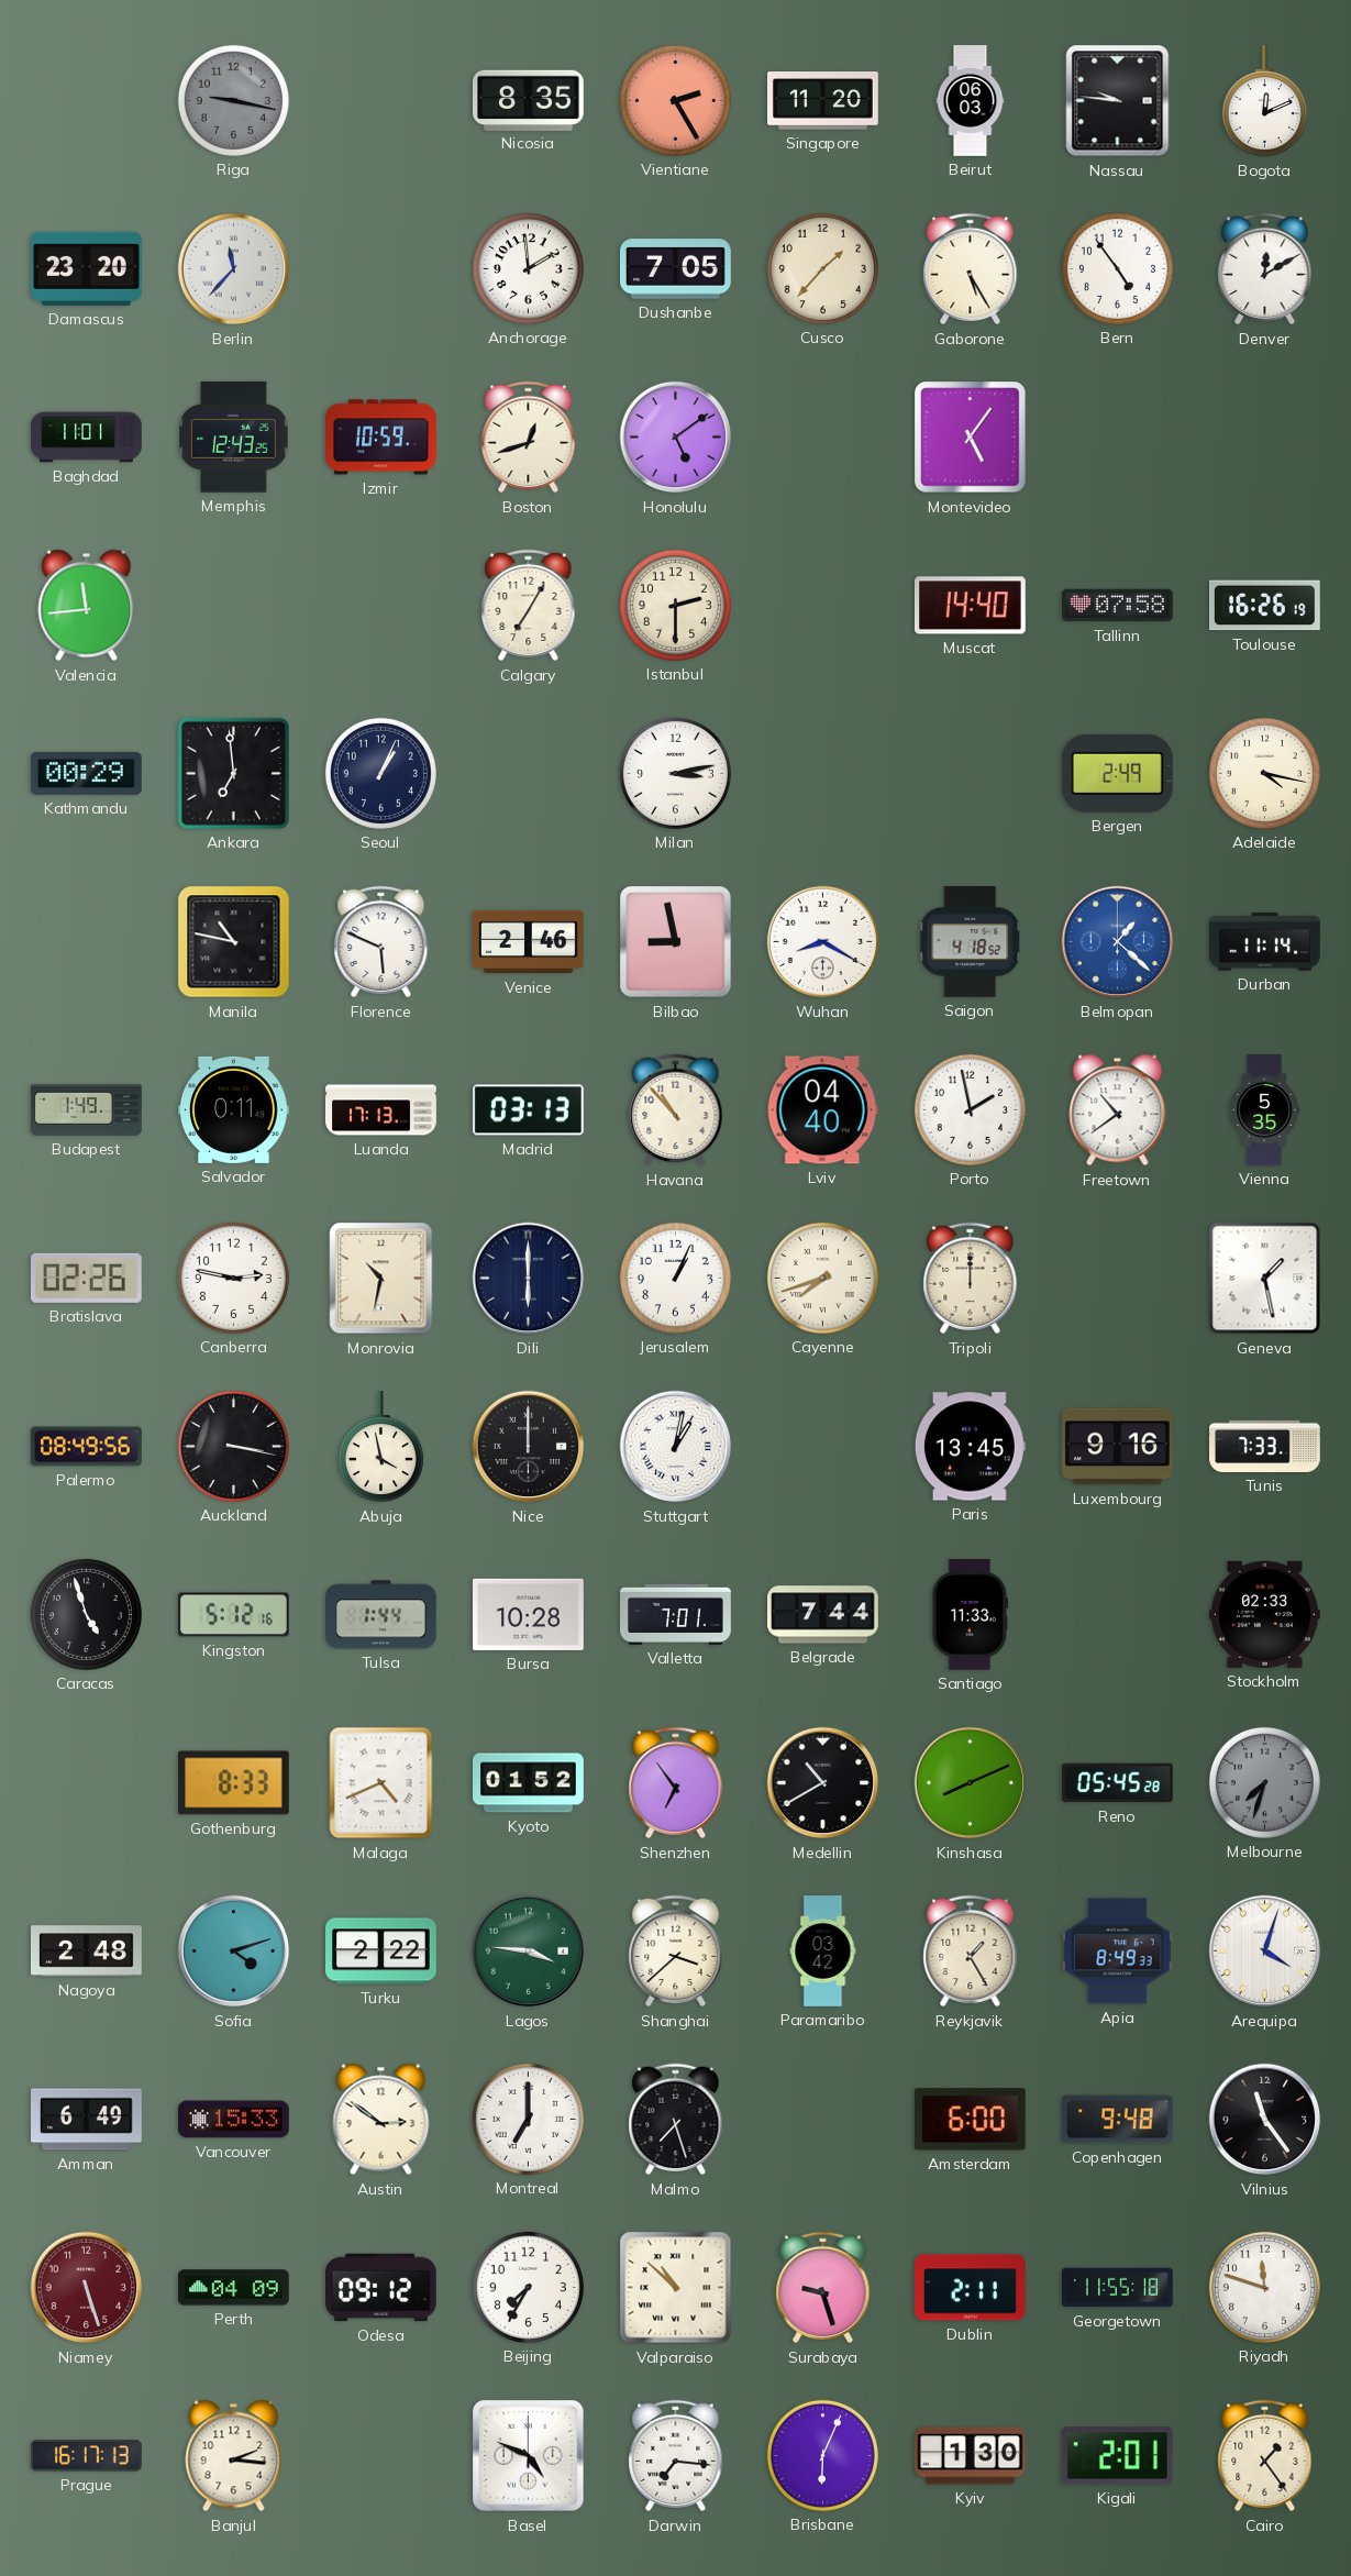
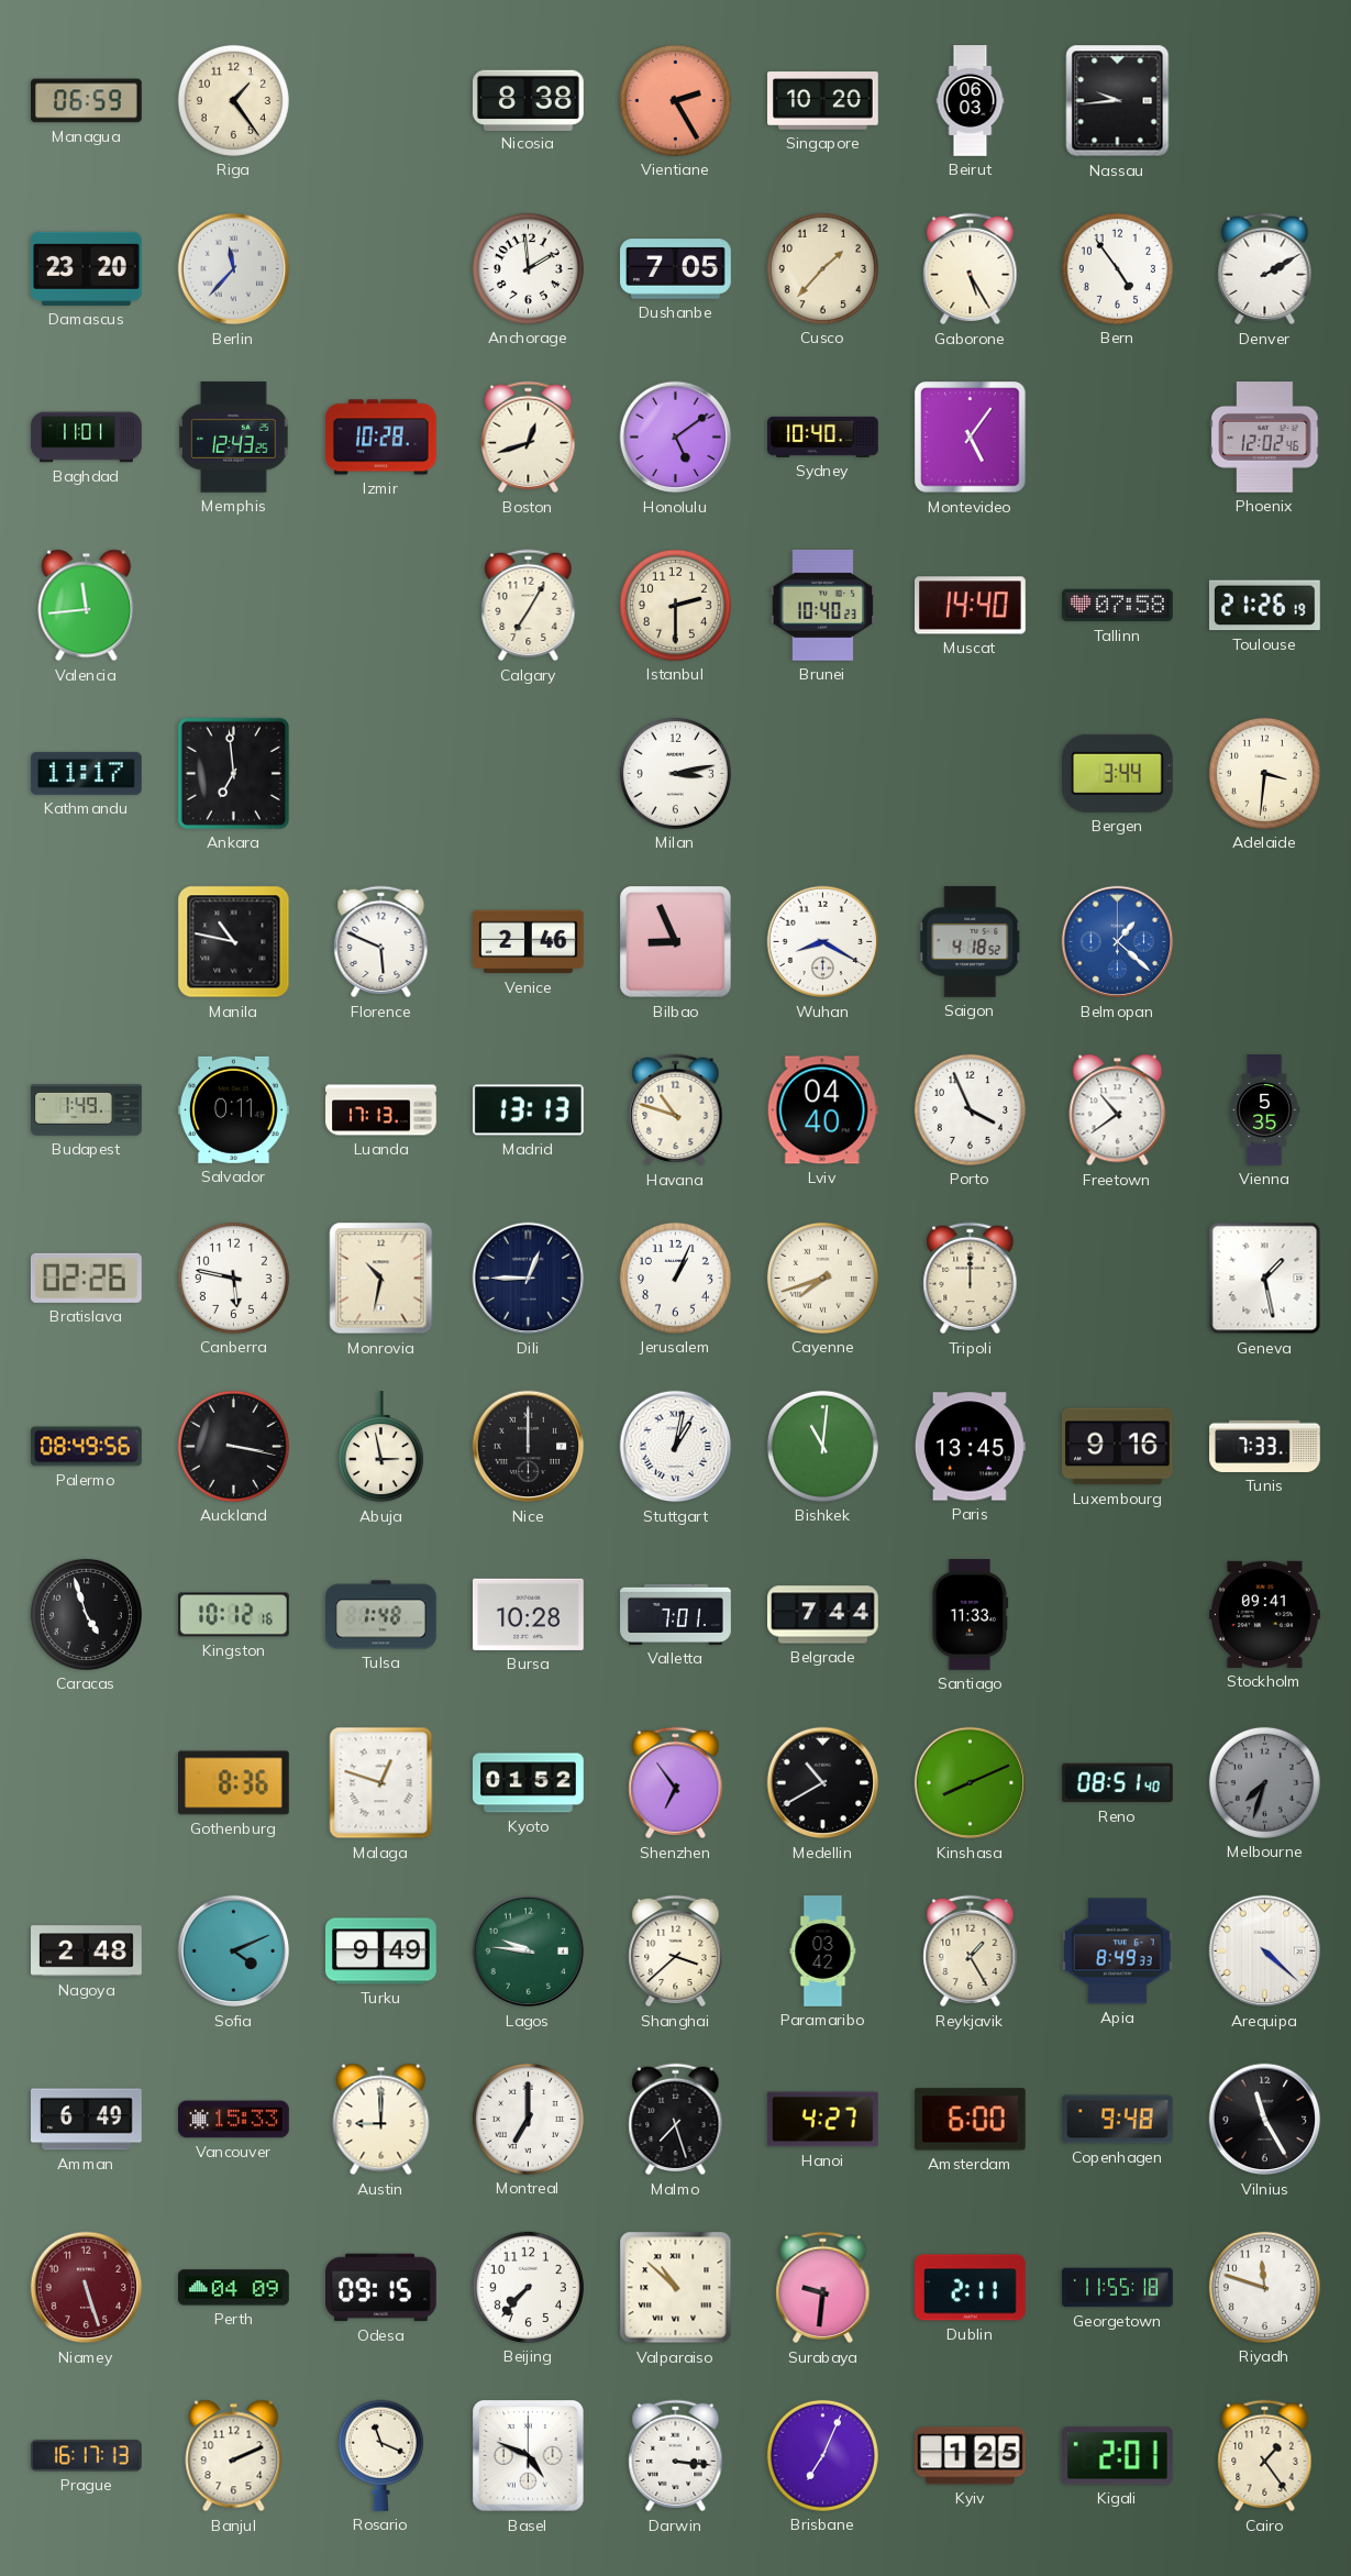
Managua: none -> 06:59
Riga: 9:17 -> 1:24
Riga dial: grey -> cream
Nicosia: 8:35 -> 8:38
Singapore: 11:20 -> 10:20
Nassau: 9:46 -> 9:44
Bogota: 12:11 -> none
Denver: 12:10 -> 2:10
Izmir: 10:59 -> 10:28
Sydney: none -> 10:40
Phoenix: none -> 12:02
Brunei: none -> 10:40
Toulouse: 16:26 -> 21:26
Kathmandu: 00:29 -> 11:17
Seoul: 1:04 -> none
Bergen: 2:49 -> 3:44
Adelaide: 4:17 -> 3:31
Bilbao: 8:58 -> 8:56
Durban: 11:14 -> none
Madrid: 03:13 -> 13:13
Havana: 10:53 -> 10:48
Porto: 1:58 -> 3:56
Canberra: 2:47 -> 5:47
Dili: 6:00 -> 12:45
Abuja: 3:58 -> 2:58
Bishkek: none -> 11:01
Kingston: 5:12 -> 10:12
Tulsa: 1:44 -> 1:48
Stockholm: 02:33 -> 09:41
Gothenburg: 8:33 -> 8:36
Malaga: 4:41 -> 12:48
Reno: 05:45 -> 08:51
Sofia: 4:12 -> 4:11
Turku: 2:22 -> 9:49
Lagos: 3:46 -> 9:46
Arequipa: 4:03 -> 4:22
Austin: 2:51 -> 9:00
Hanoi: none -> 4:27
Vilnius: 11:24 -> 11:25
Odesa: 09:12 -> 09:15
Beijing: 7:35 -> 7:37
Surabaya: 9:27 -> 9:31
Banjul: 2:16 -> 2:11
Rosario: none -> 11:19
Darwin: 7:16 -> 3:16
Brisbane: 6:04 -> 7:04
Kyiv: 1:30 -> 1:25
